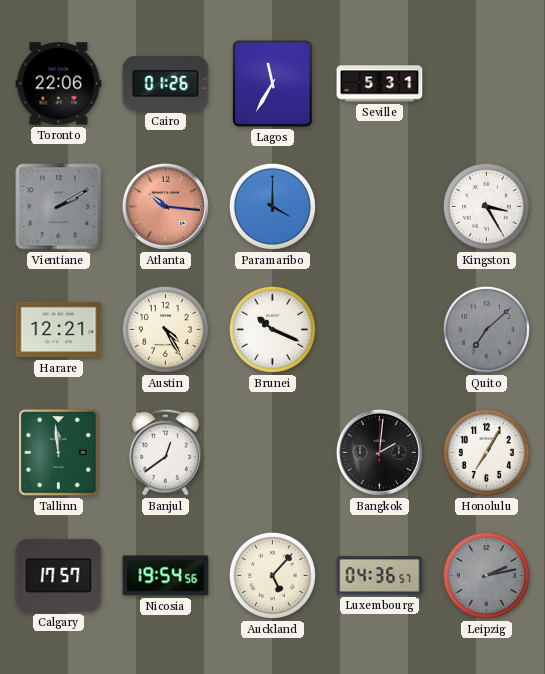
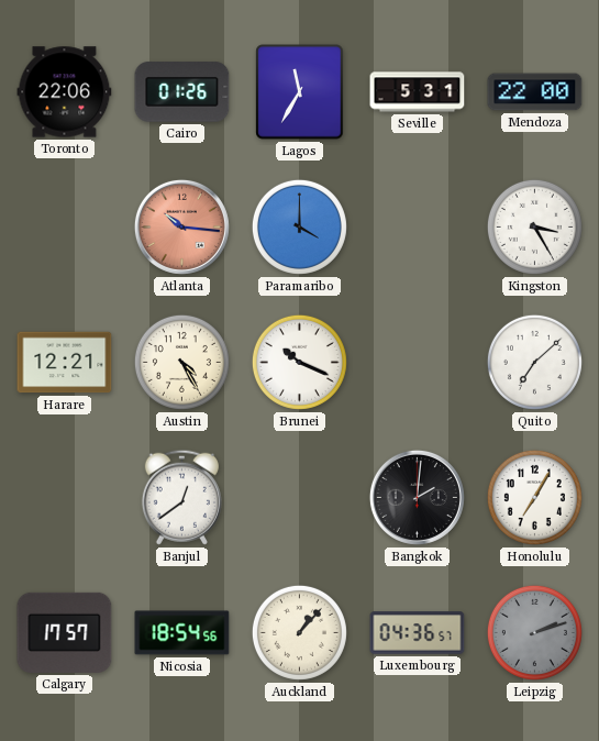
Mendoza: none -> 22:00
Vientiane: 2:10 -> none
Quito dial: grey -> white
Tallinn: 11:59 -> none
Nicosia: 19:54 -> 18:54
Auckland: 5:07 -> 1:07
Leipzig: 2:13 -> 2:12
